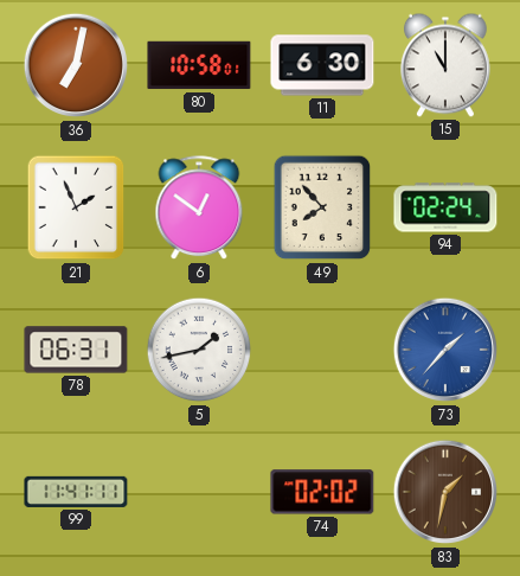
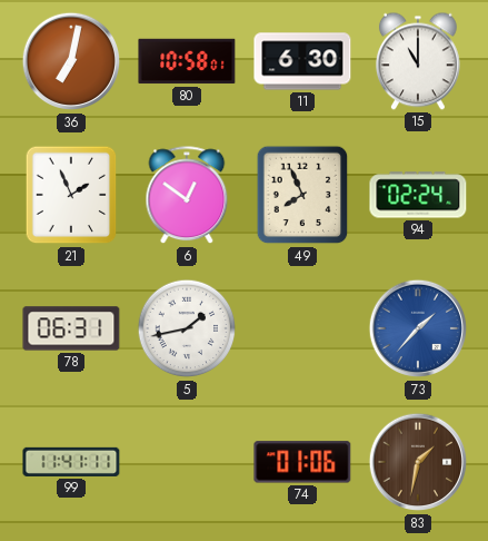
49: 7:53 -> 7:56
74: 02:02 -> 01:06
